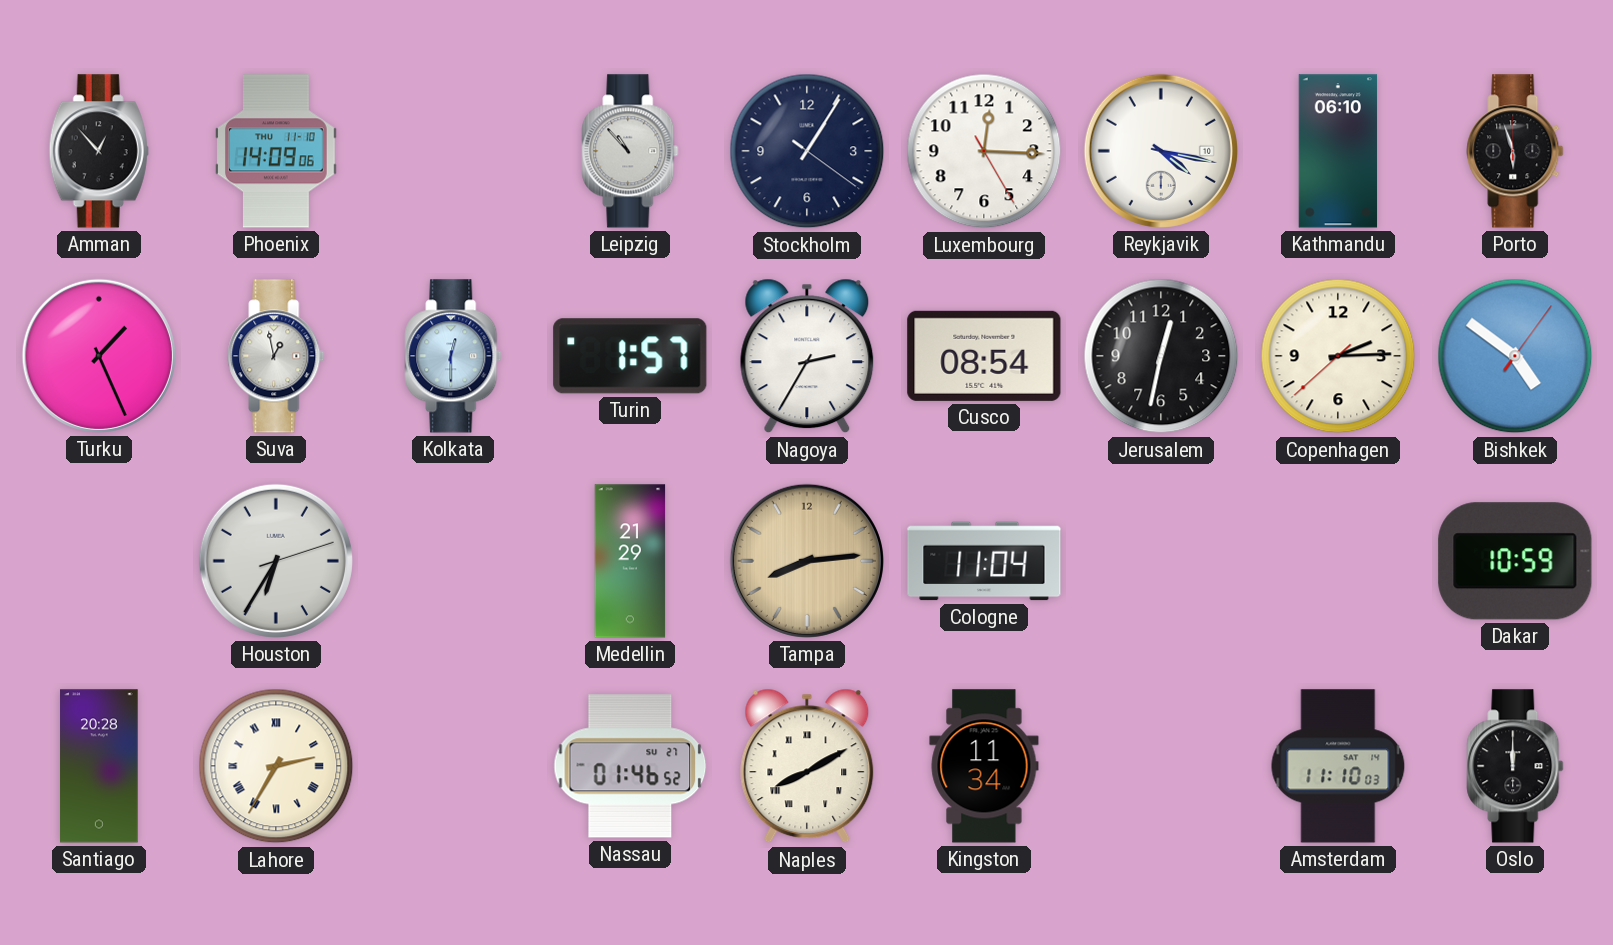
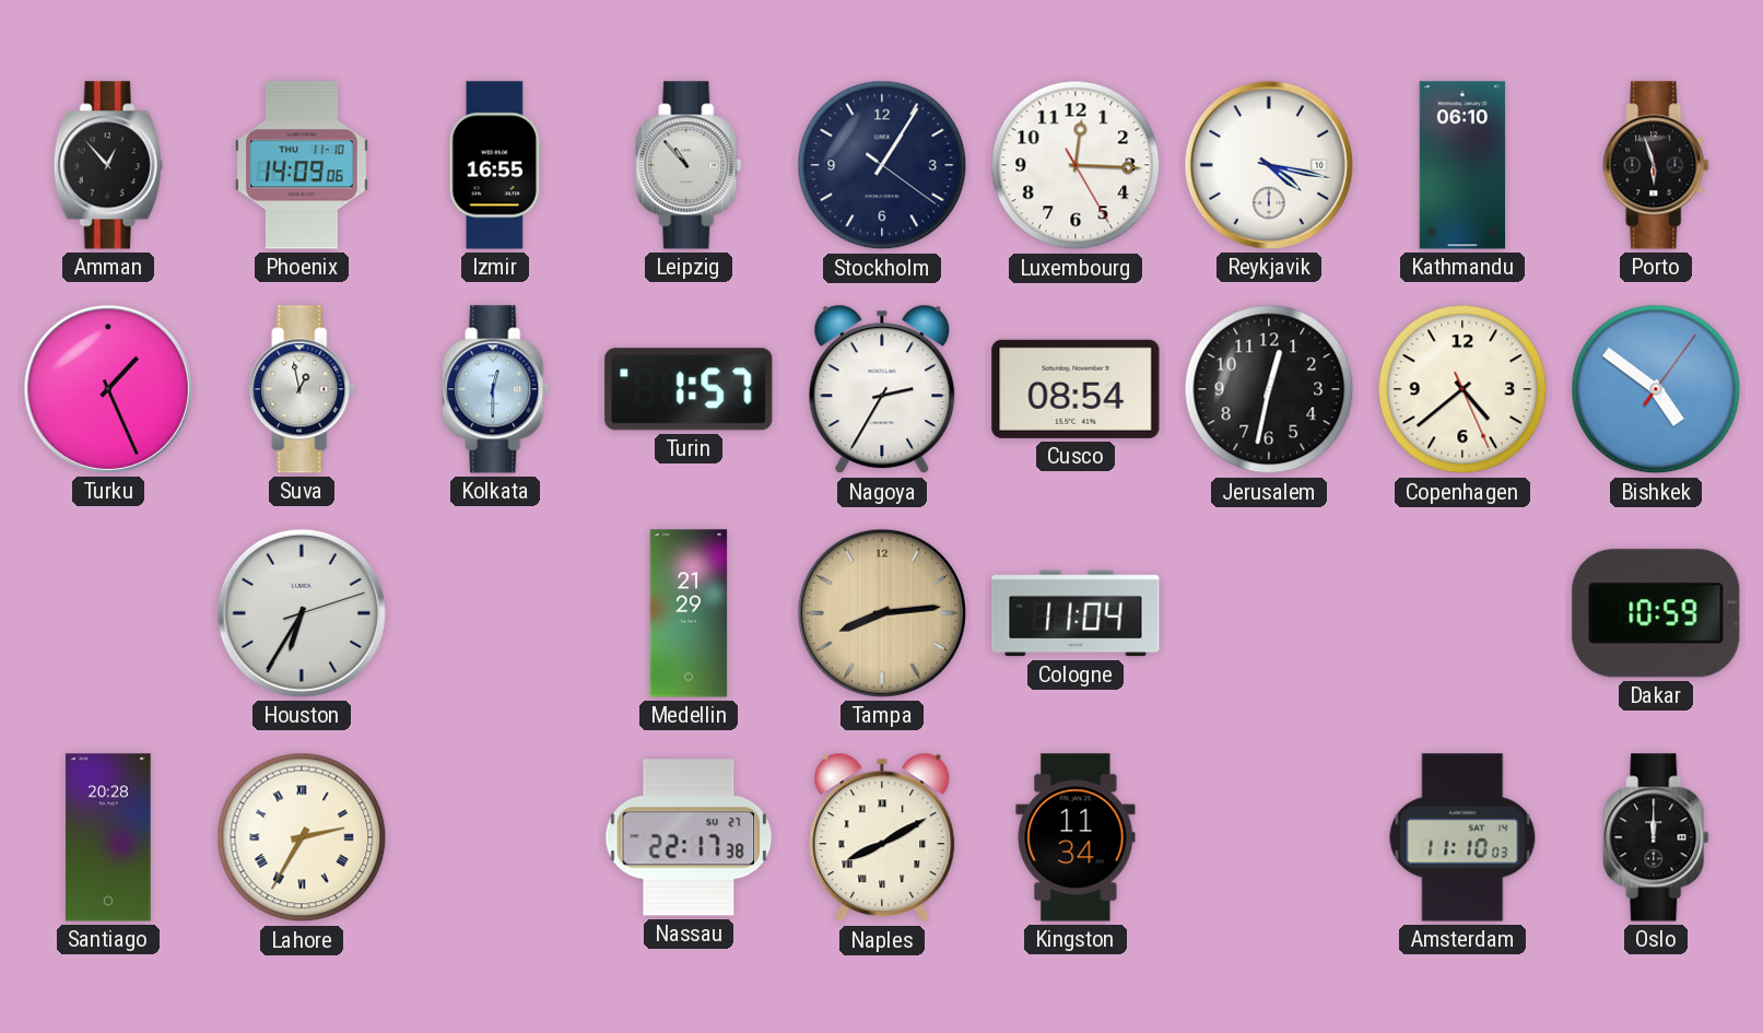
Izmir: none -> 16:55
Copenhagen: 2:14 -> 4:38
Nassau: 01:46 -> 22:17
